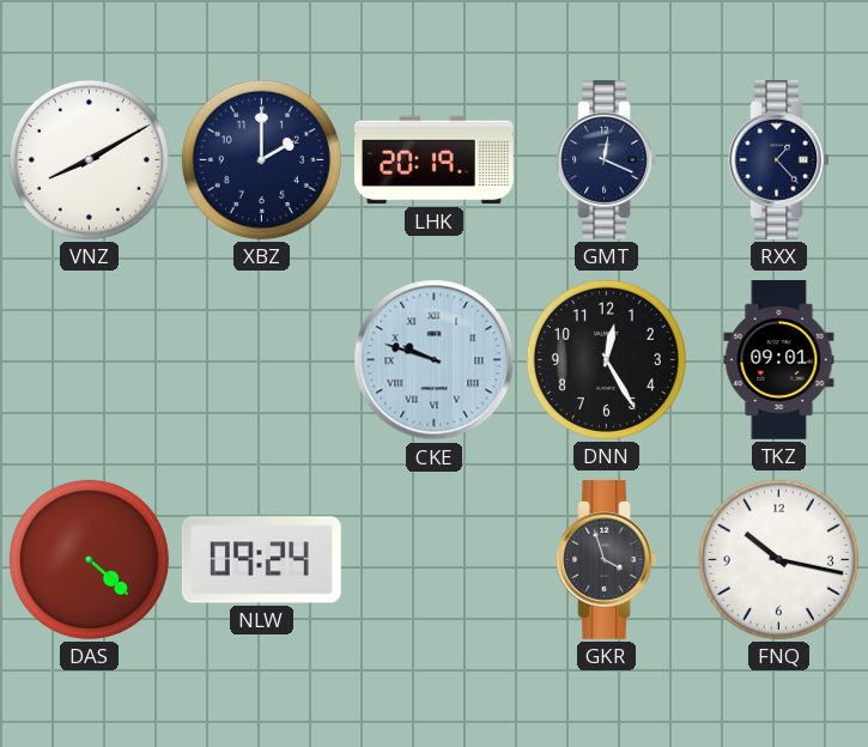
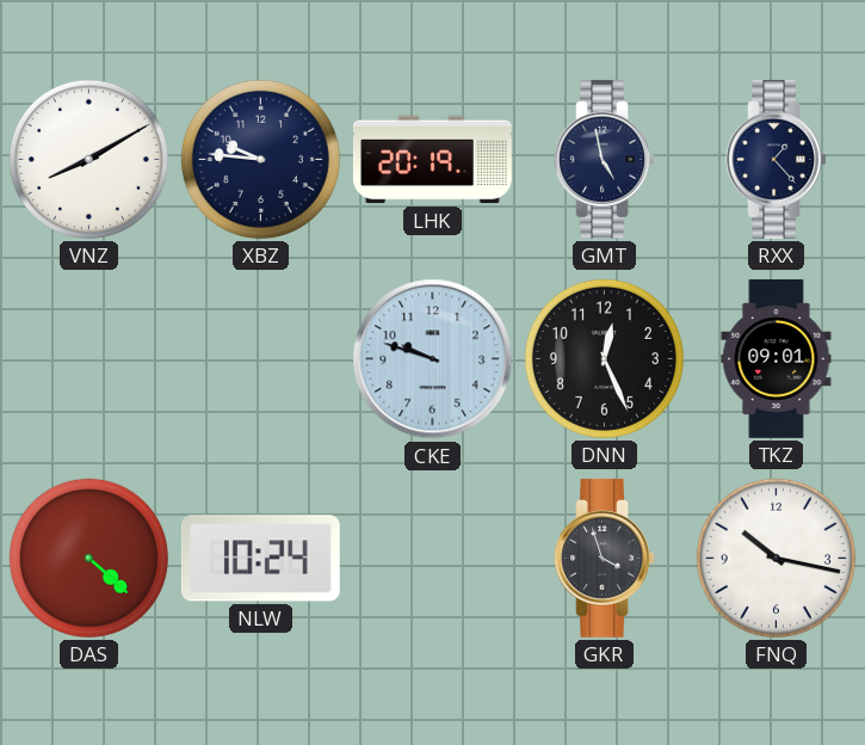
XBZ: 2:00 -> 9:46
GMT: 12:19 -> 4:58
CKE numerals: Roman -> Arabic
DNN: 12:25 -> 12:26
NLW: 09:24 -> 10:24
